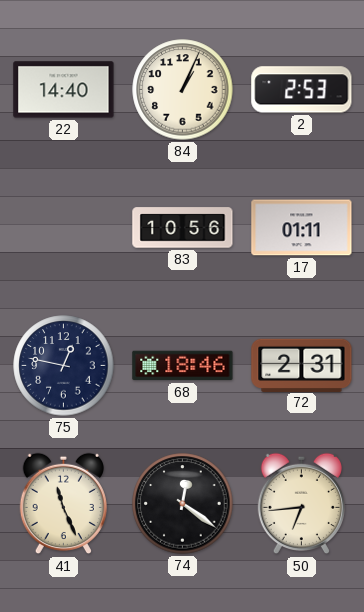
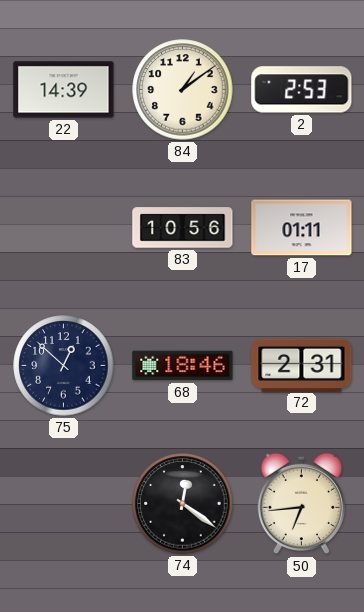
22: 14:40 -> 14:39
84: 1:04 -> 1:09
75: 12:47 -> 12:52
41: 11:26 -> none
